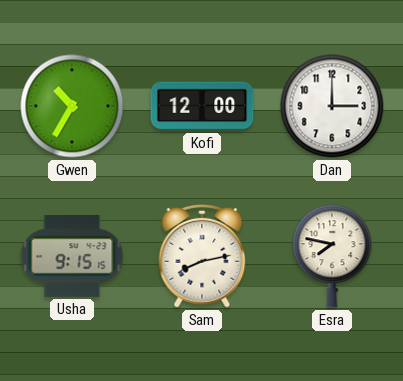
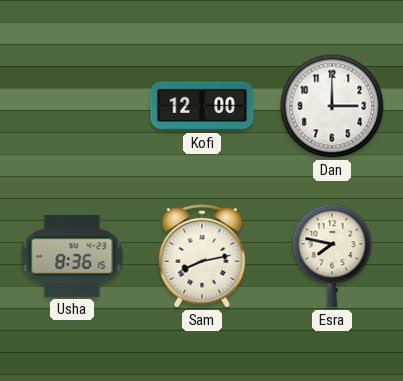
Gwen: 10:35 -> none
Usha: 9:15 -> 8:36
